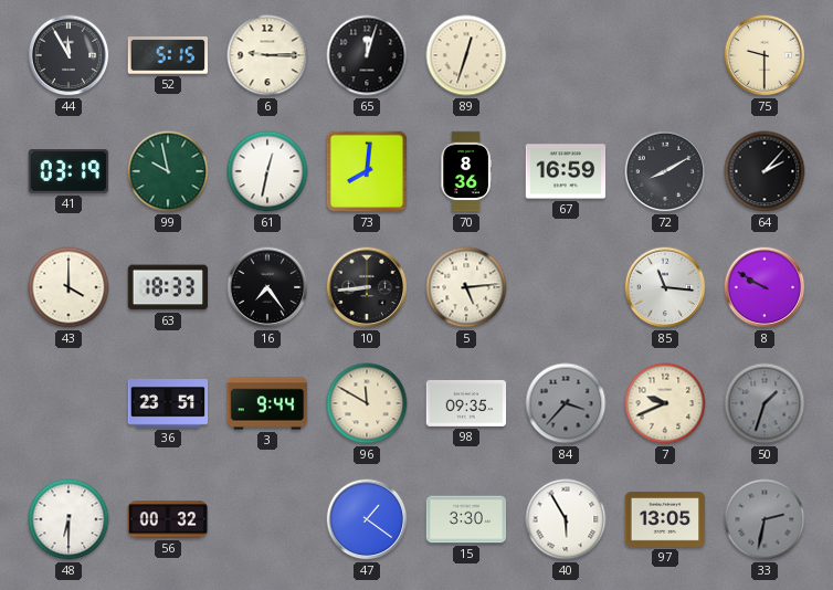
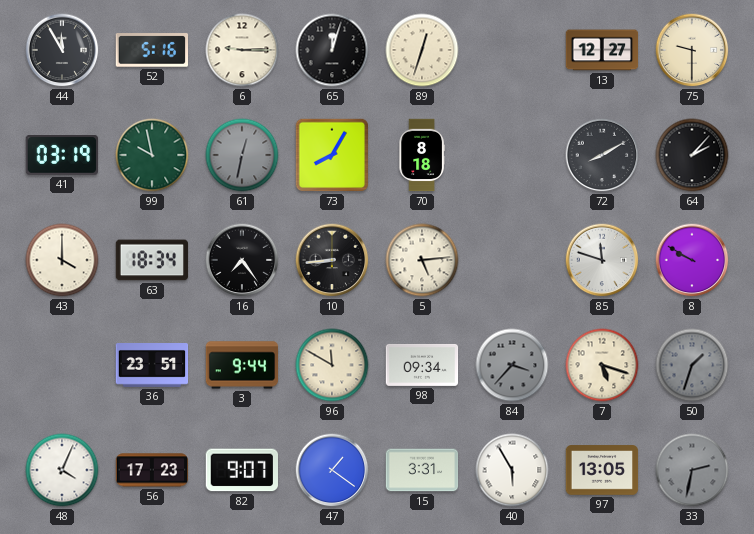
52: 5:15 -> 5:16
13: none -> 12:27
61 dial: white -> grey
73: 8:01 -> 8:05
70: 8:36 -> 8:18
67: 16:59 -> none
63: 18:33 -> 18:34
85: 11:16 -> 11:48
98: 09:35 -> 09:34
7: 9:41 -> 5:18
48: 6:30 -> 4:04
56: 00:32 -> 17:23
82: none -> 9:07
15: 3:30 -> 3:31
